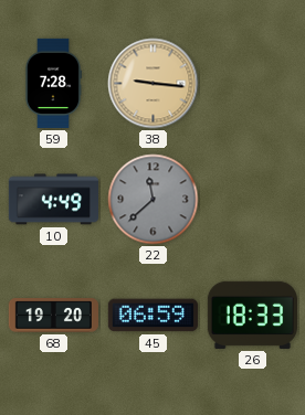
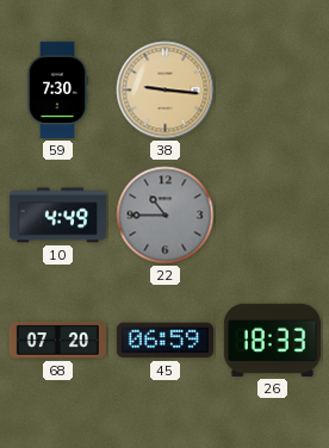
59: 7:28 -> 7:30
22: 11:38 -> 10:45
68: 19:20 -> 07:20
